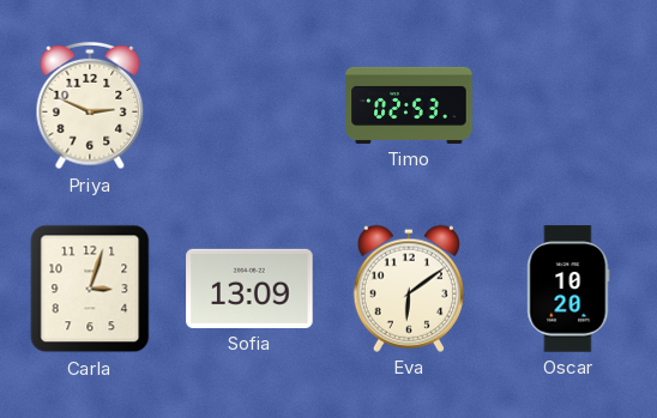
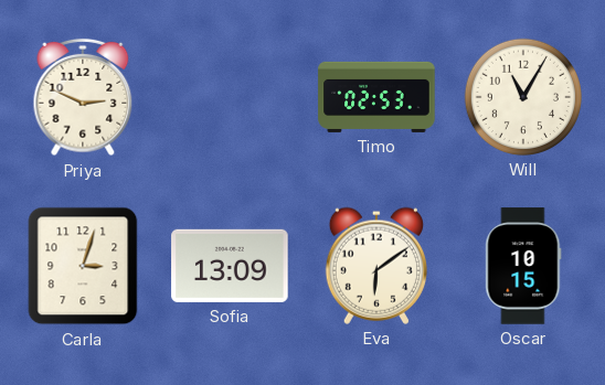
Will: none -> 11:05
Oscar: 10:20 -> 10:15
